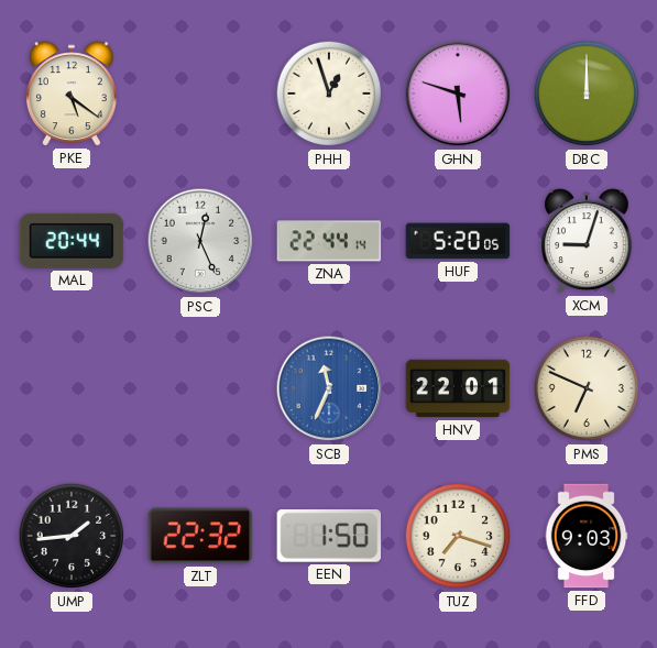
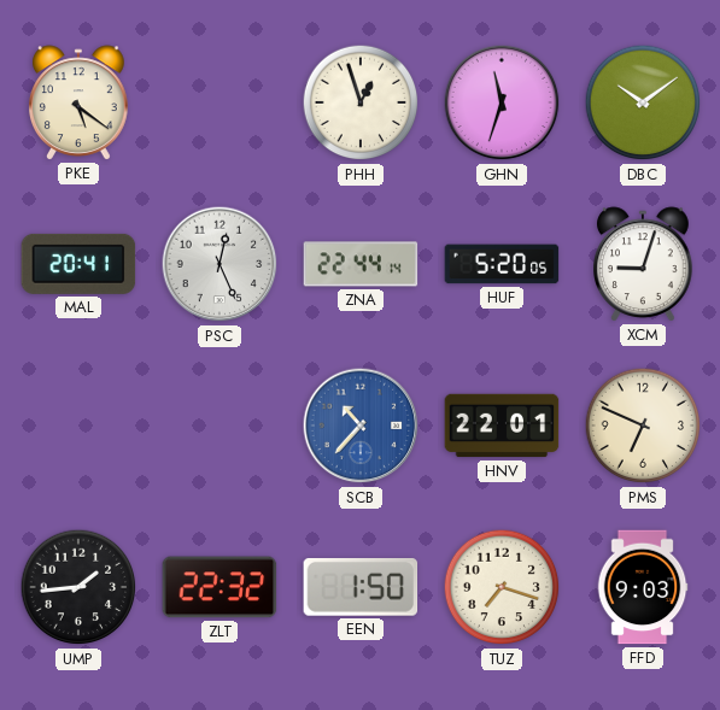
GHN: 5:48 -> 11:33
DBC: 12:00 -> 10:09
MAL: 20:44 -> 20:41
SCB: 11:34 -> 10:37
